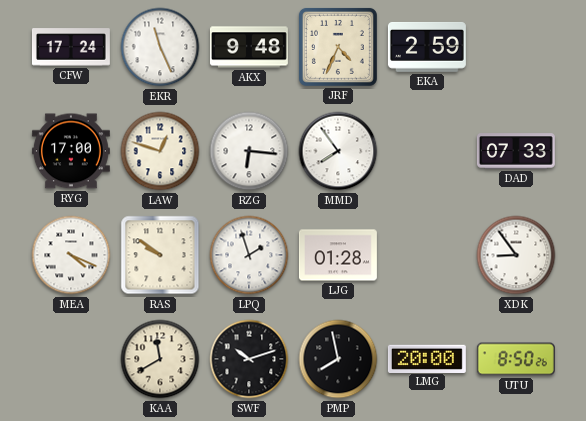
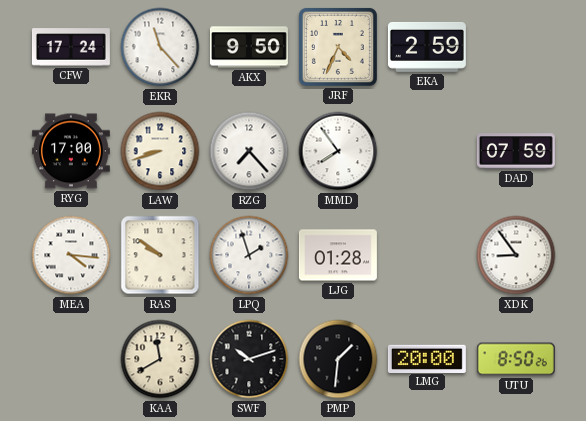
EKR: 11:26 -> 11:23
AKX: 9:48 -> 9:50
LAW: 12:48 -> 8:42
RZG: 6:16 -> 7:23
DAD: 07:33 -> 07:59
MEA: 4:19 -> 4:16
PMP: 7:58 -> 1:31
